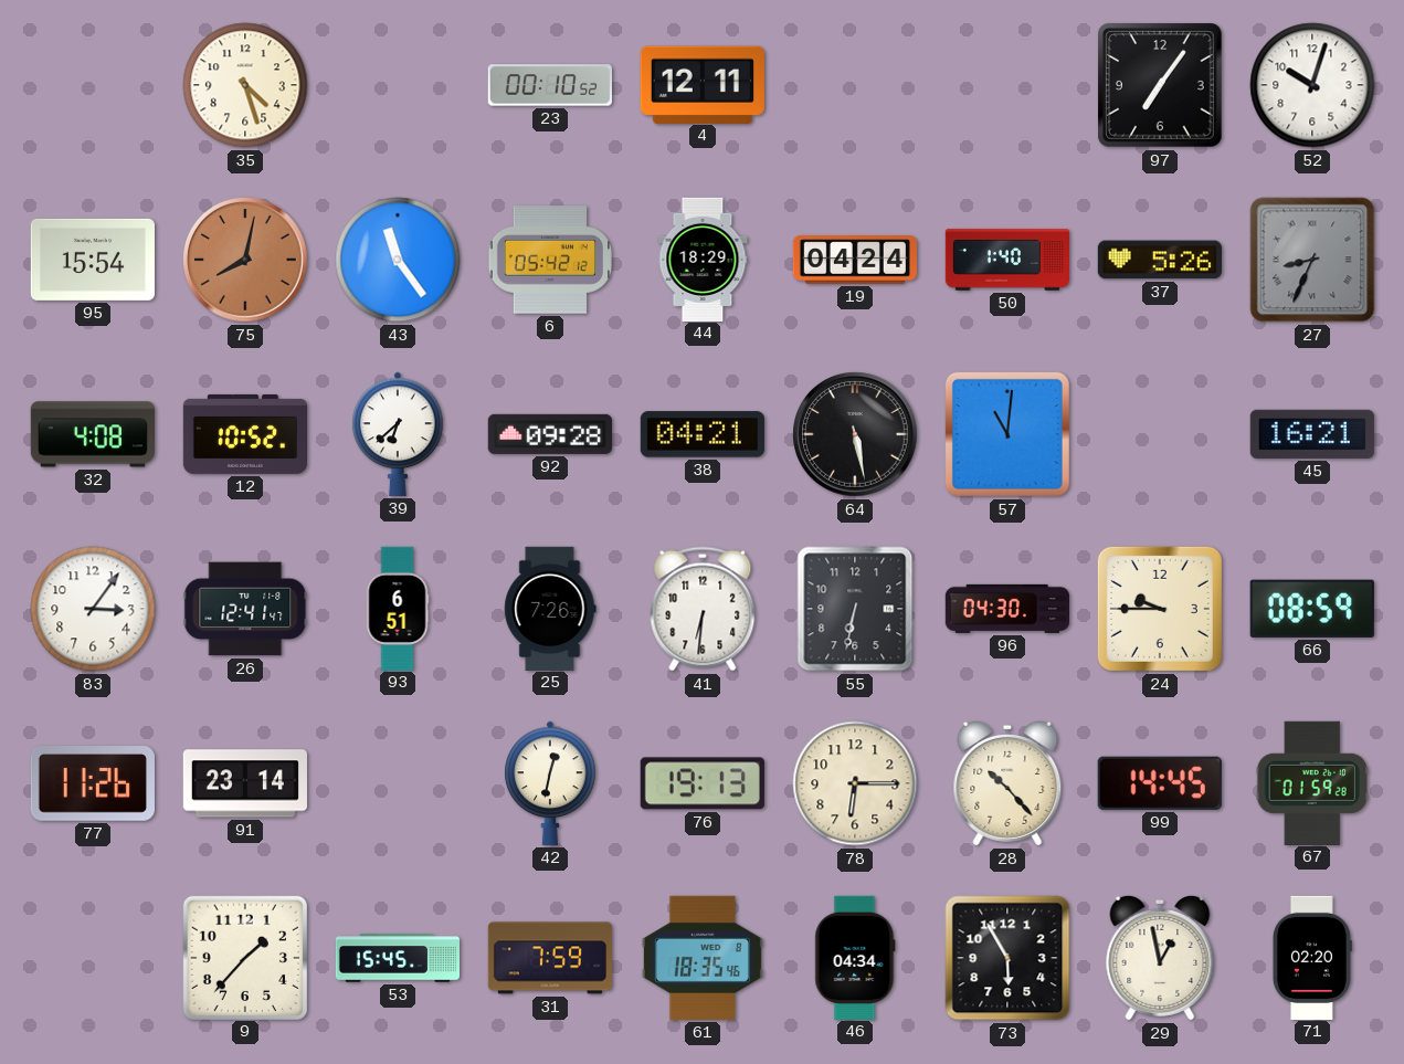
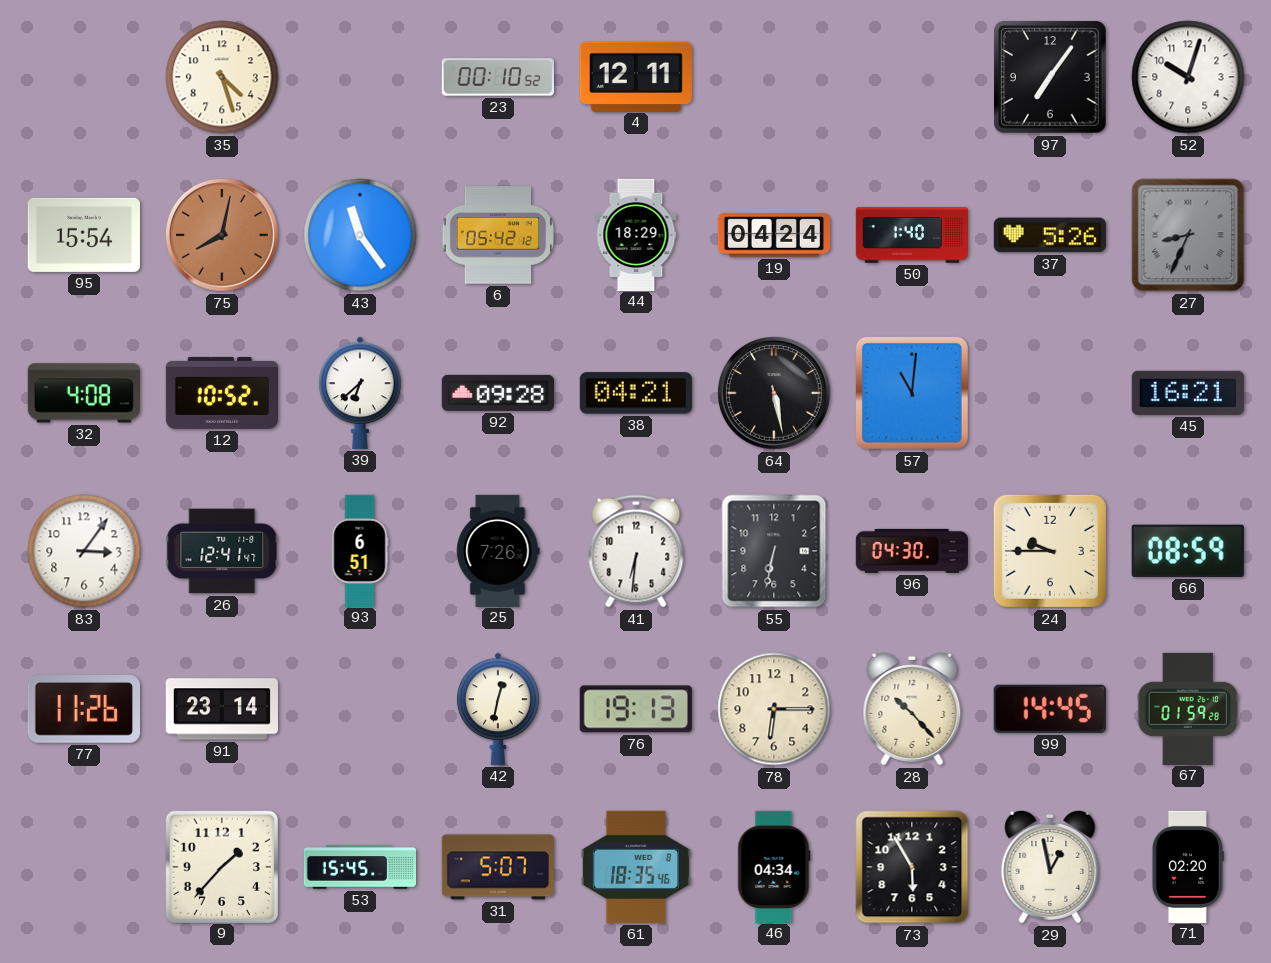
31: 7:59 -> 5:07
